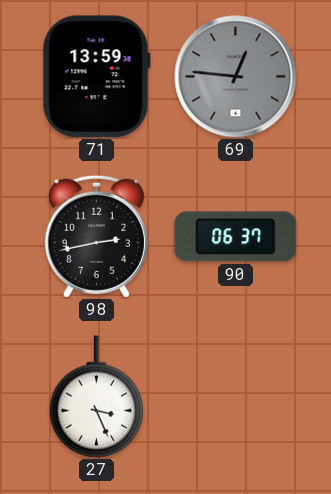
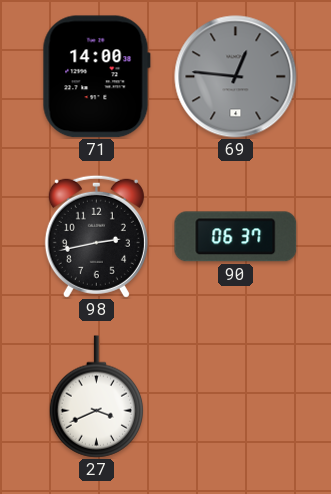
71: 13:59 -> 14:00
27: 3:26 -> 3:41
